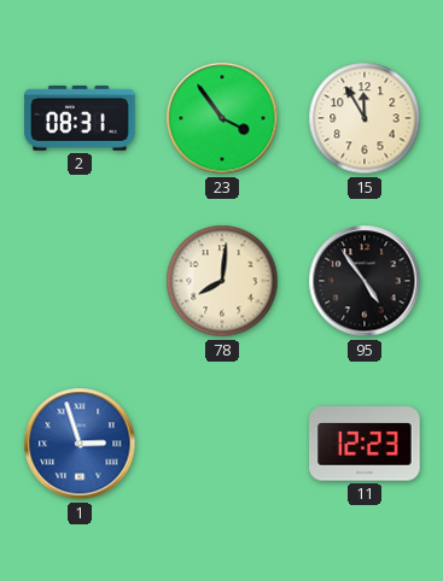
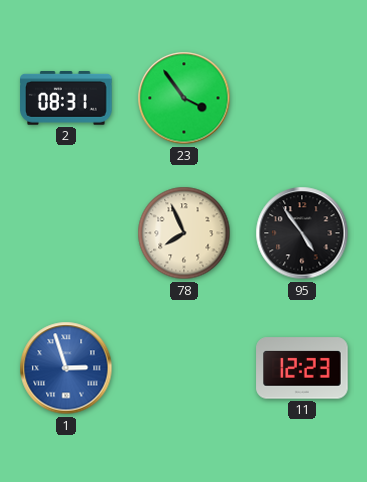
15: 11:55 -> none
78: 8:01 -> 7:56
